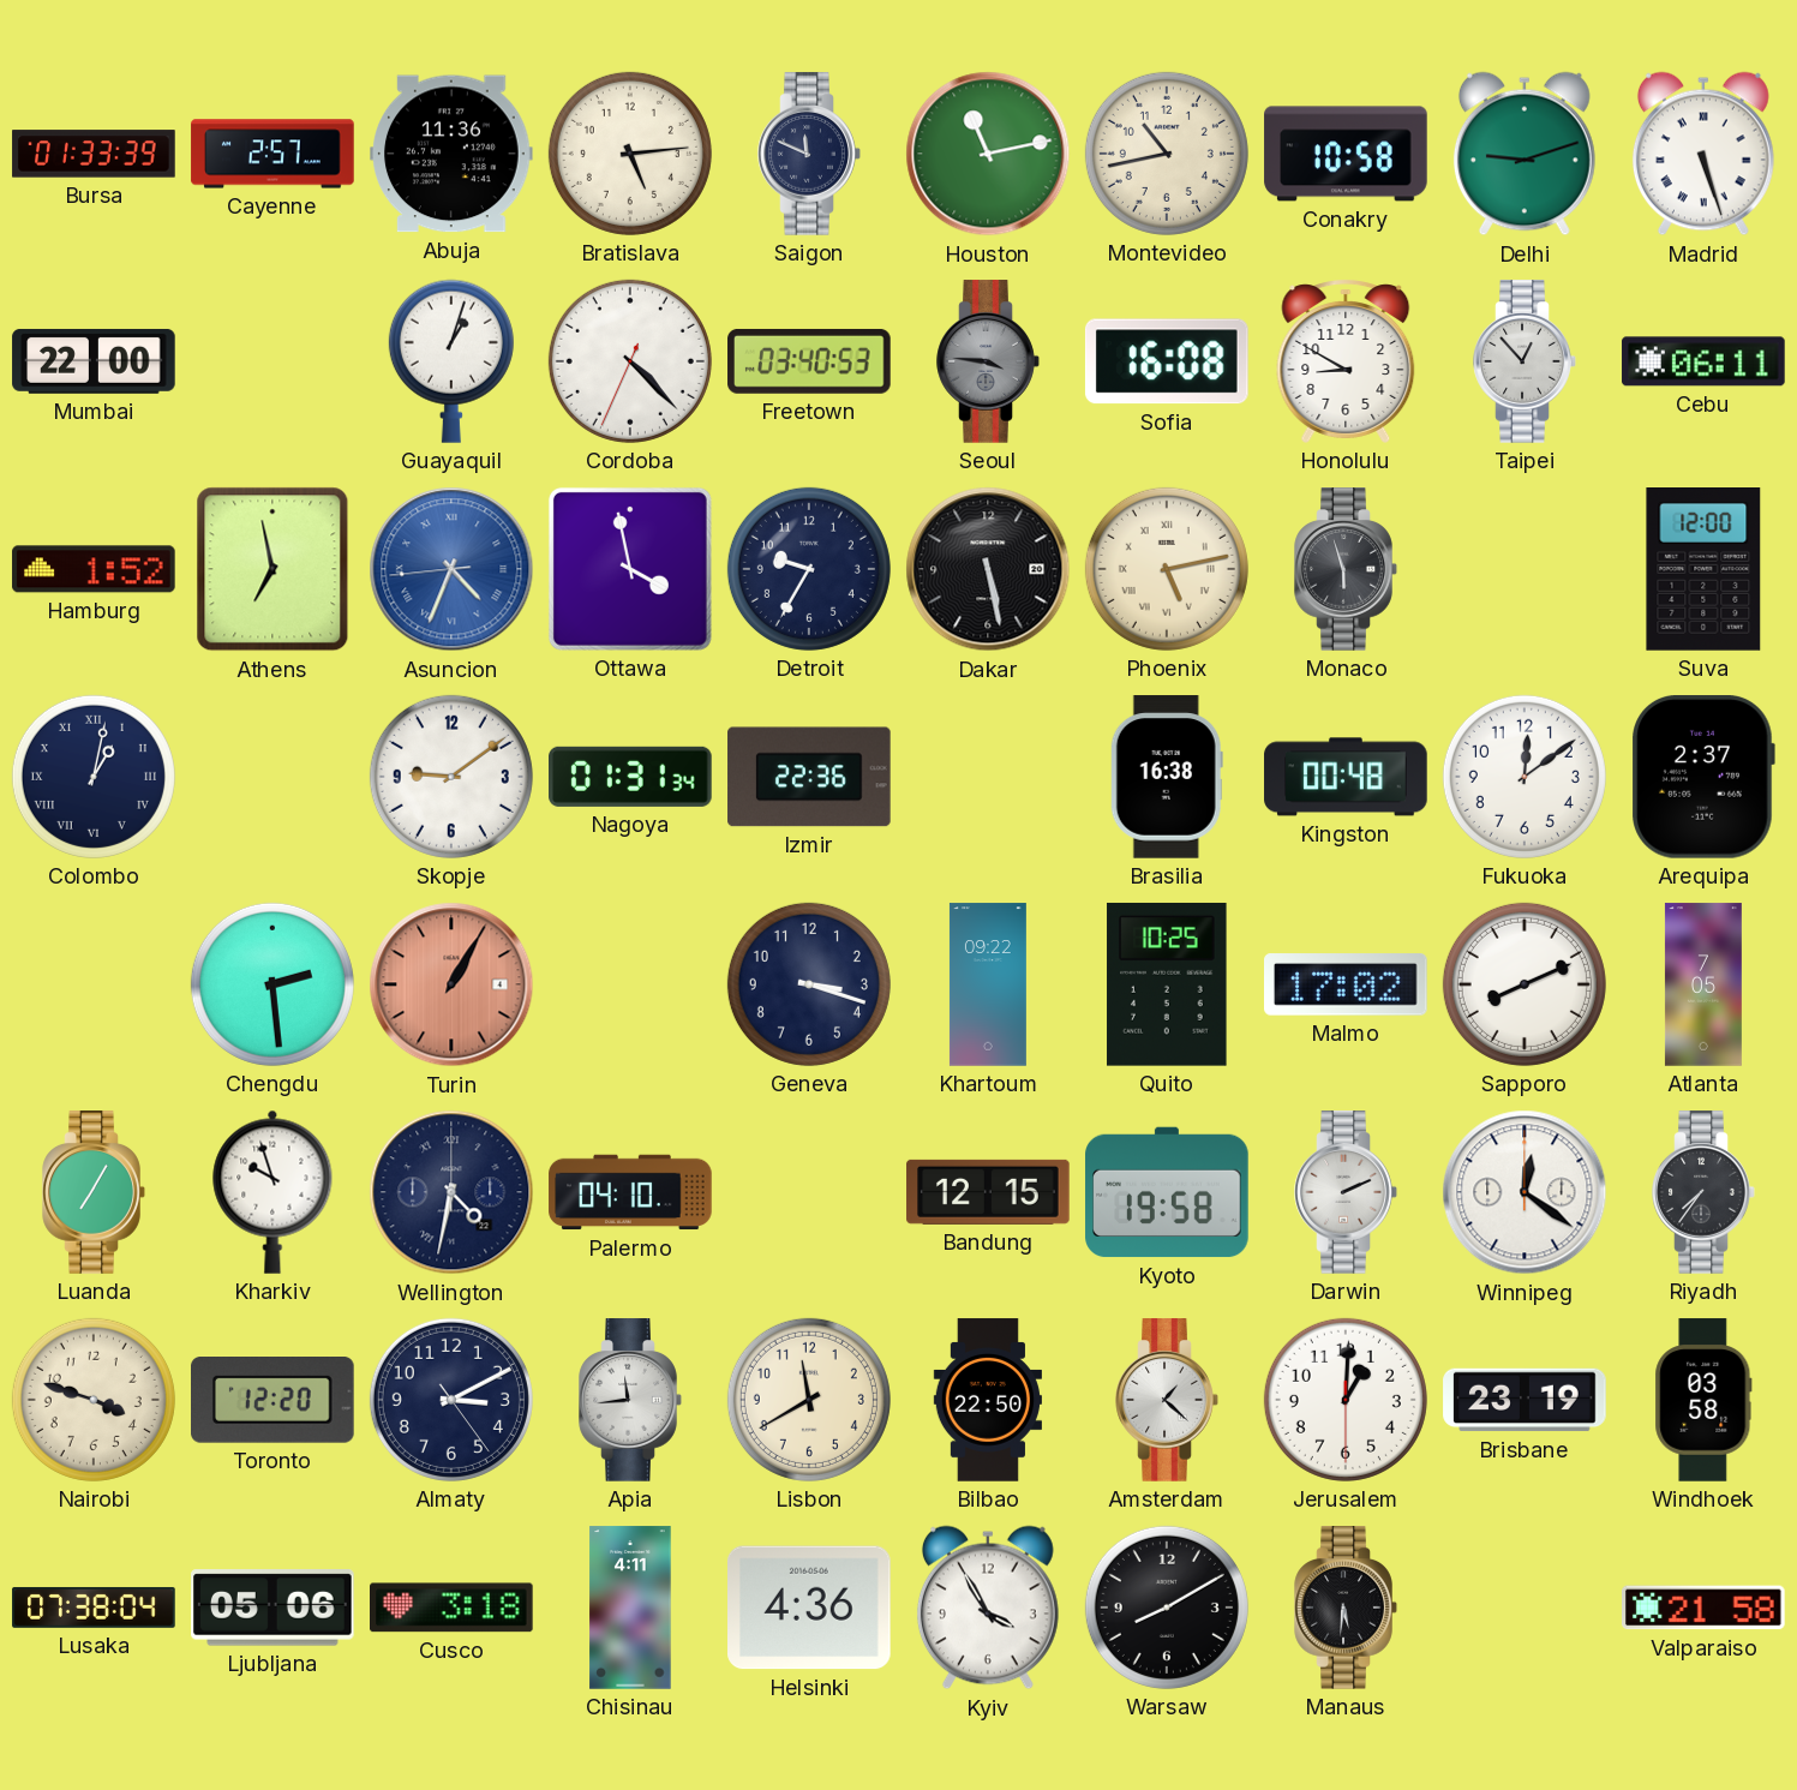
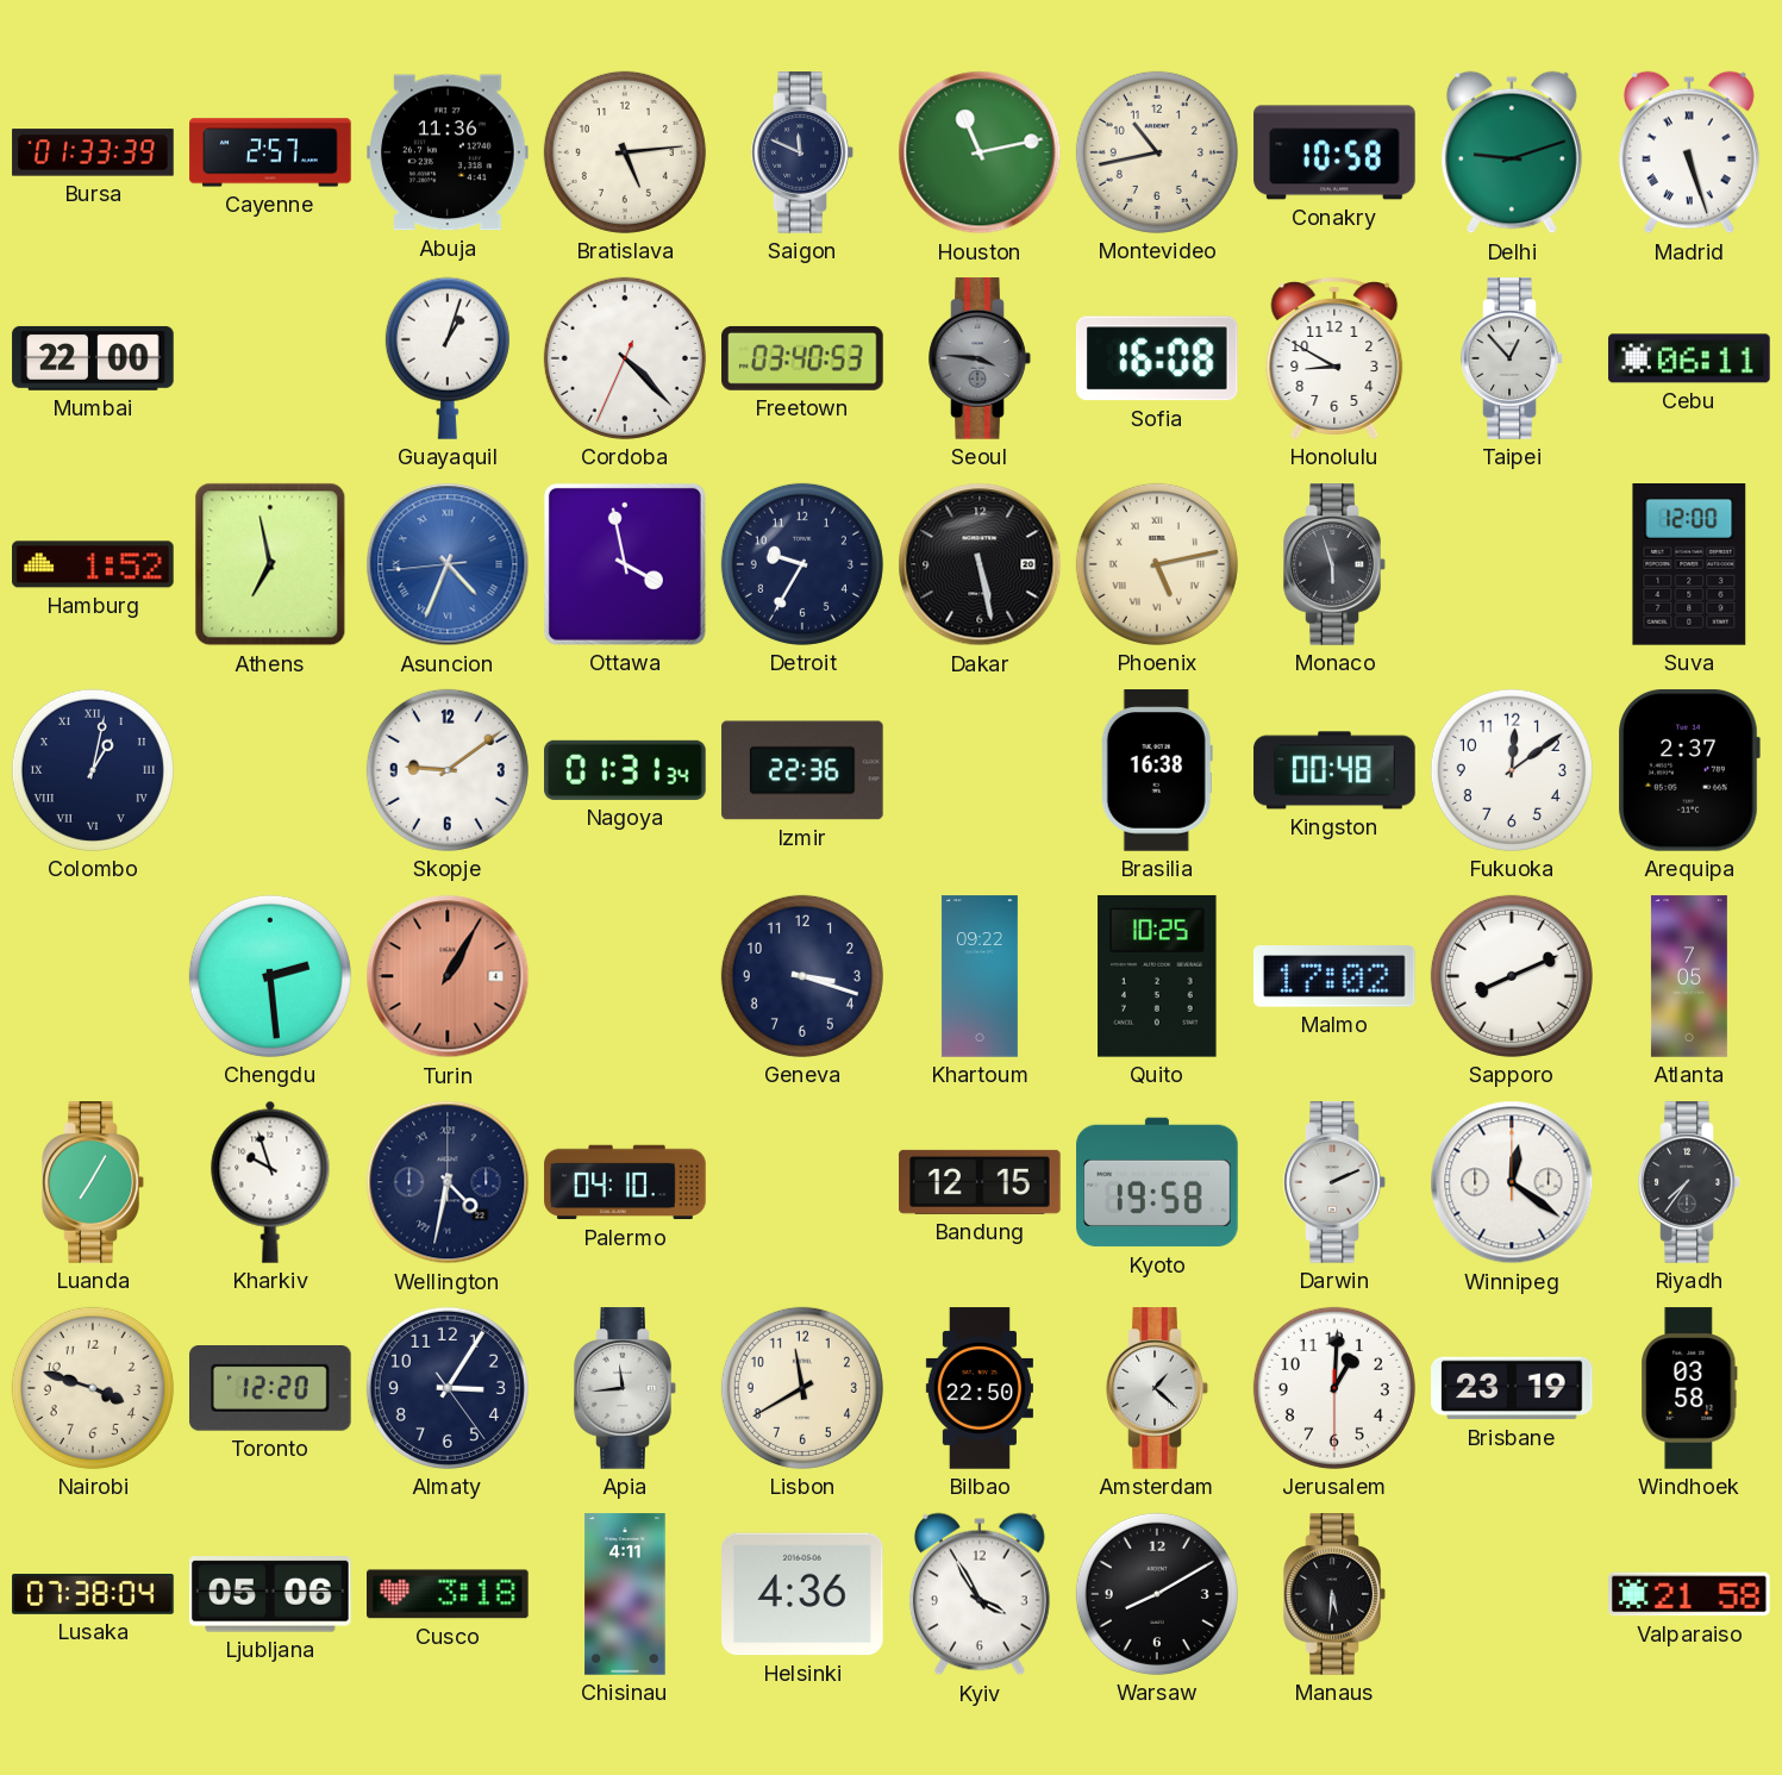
Almaty: 3:10 -> 3:05
